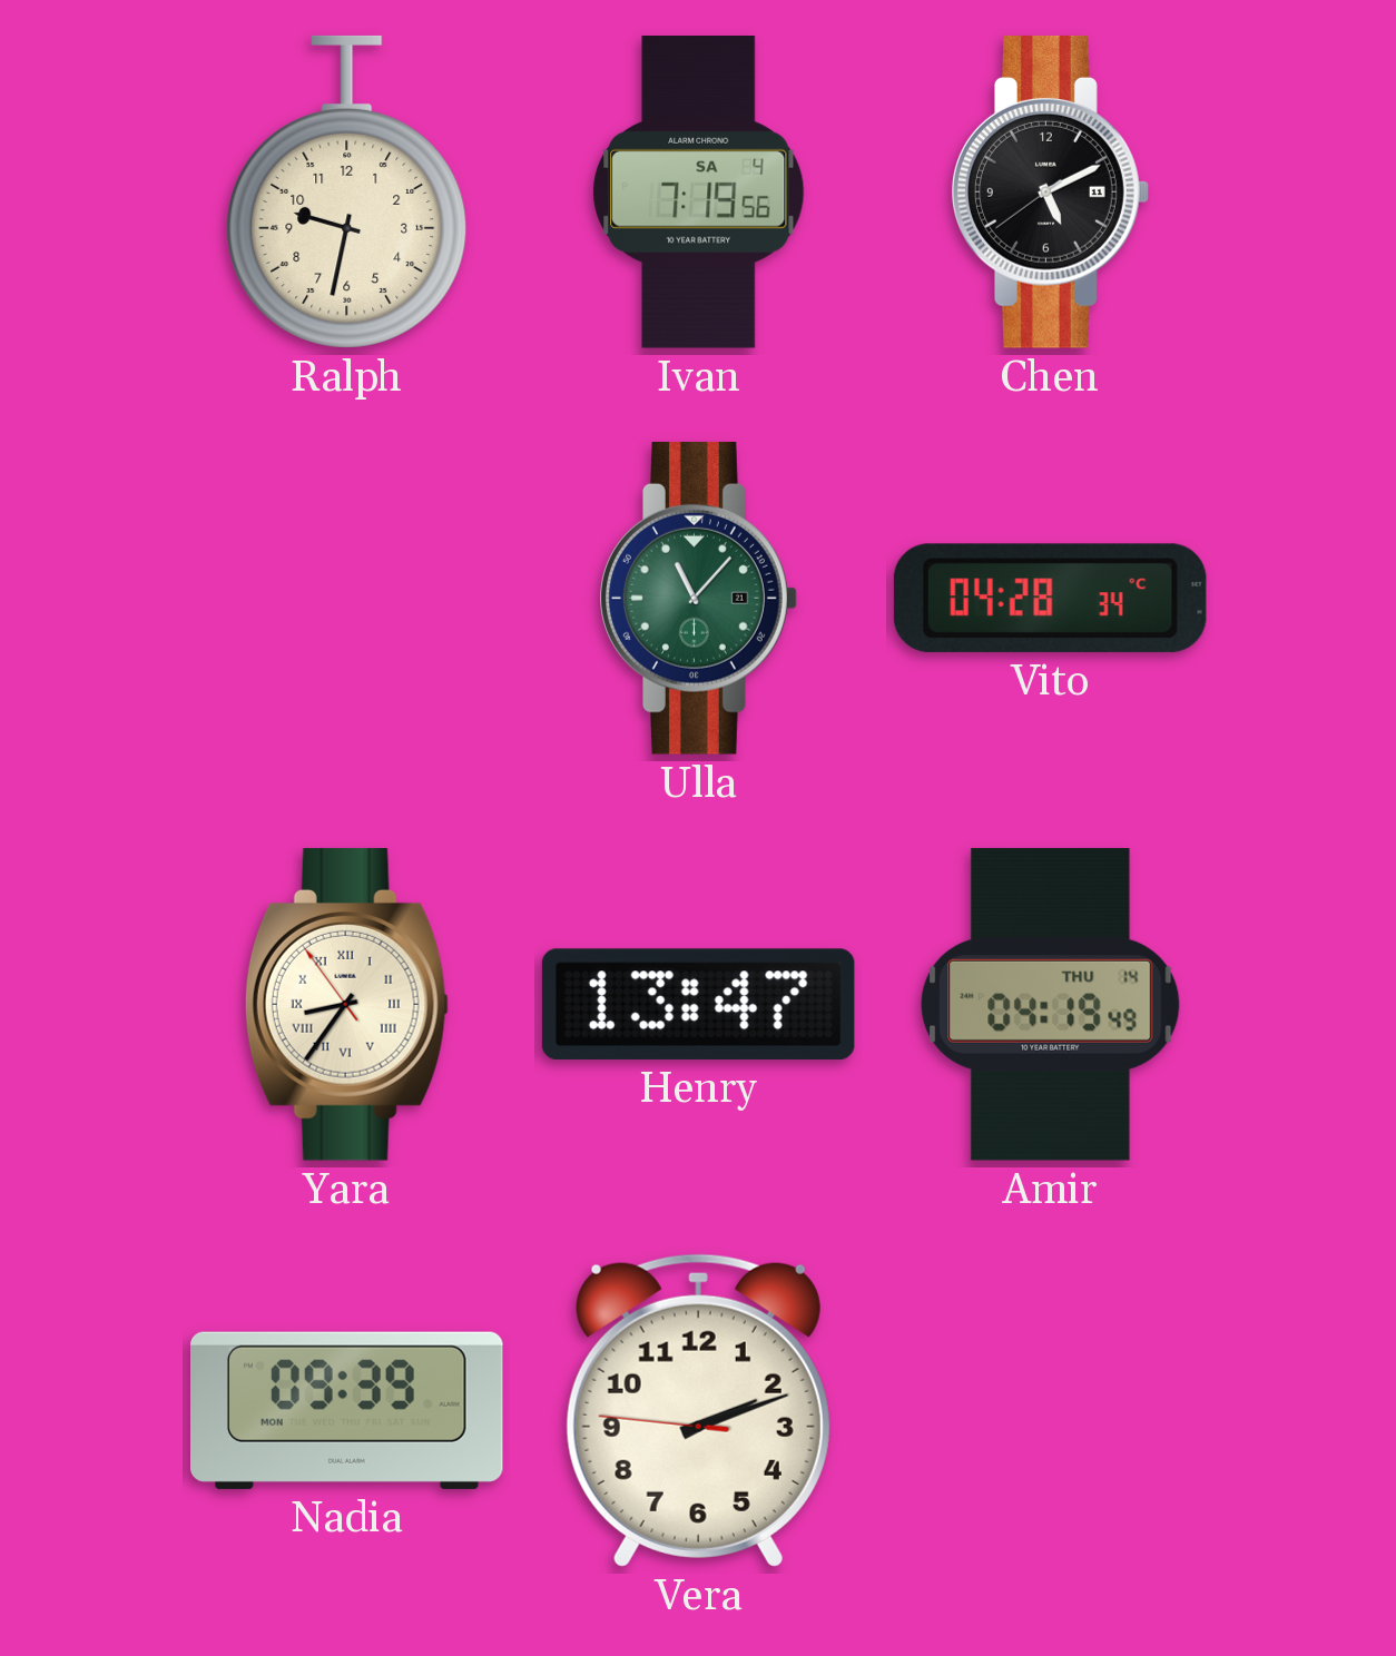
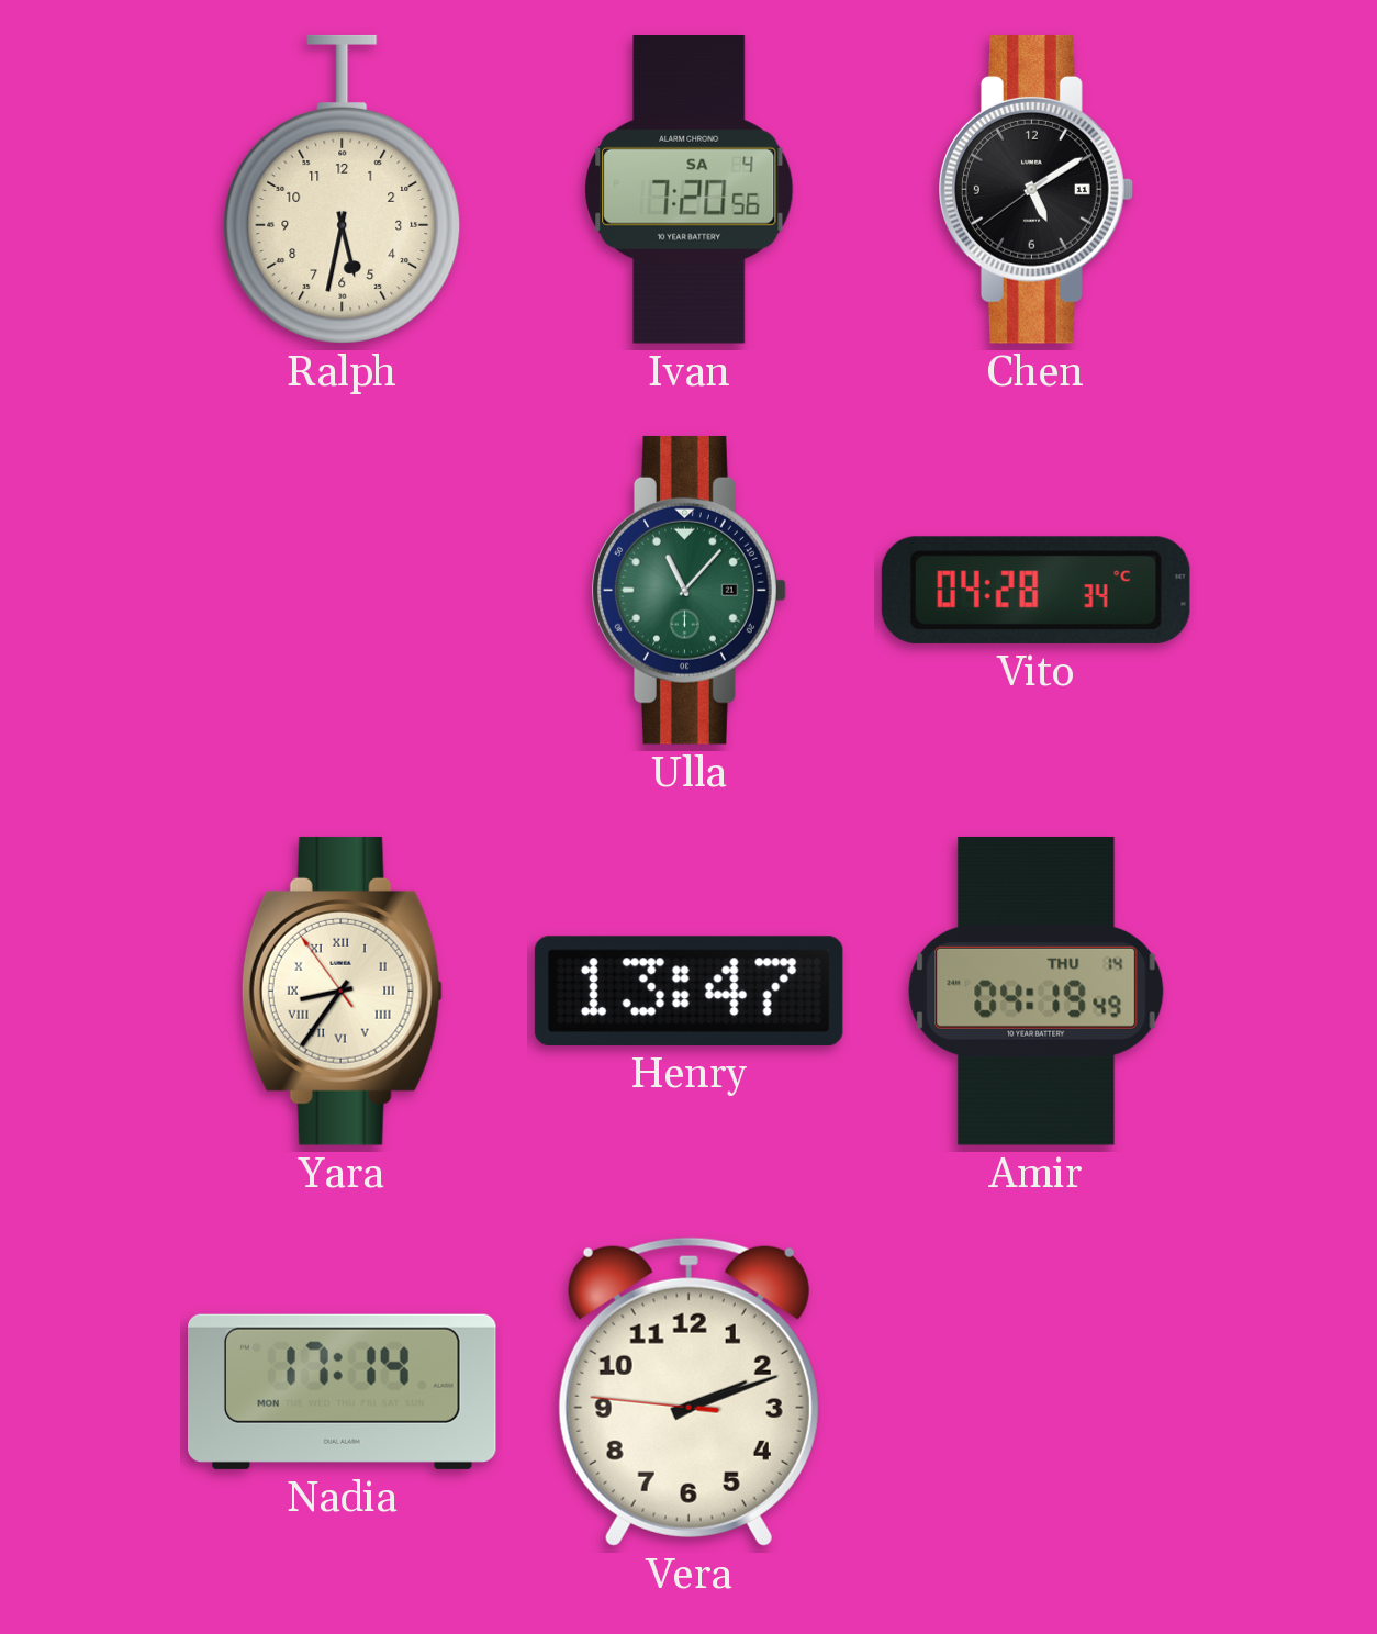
Ralph: 9:32 -> 5:32
Ivan: 7:19 -> 7:20
Chen: 5:10 -> 5:09
Nadia: 09:39 -> 17:14
